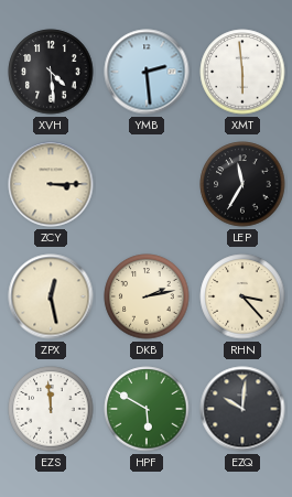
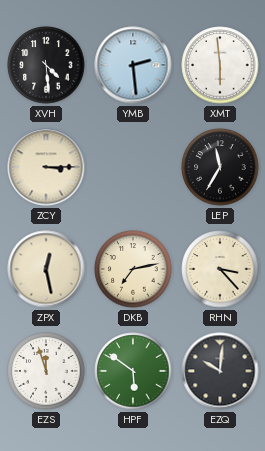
DKB: 2:13 -> 7:13
EZS: 11:59 -> 11:57
HPF: 5:50 -> 5:51
